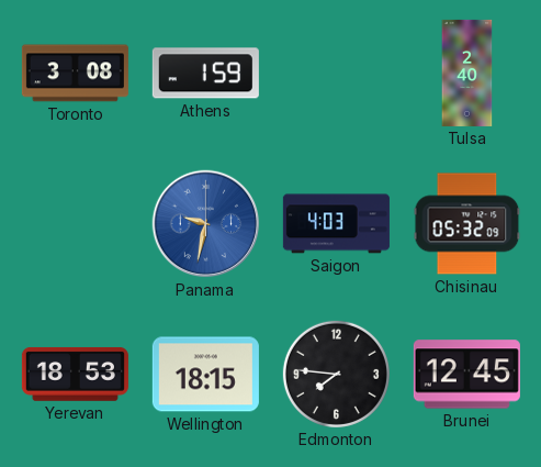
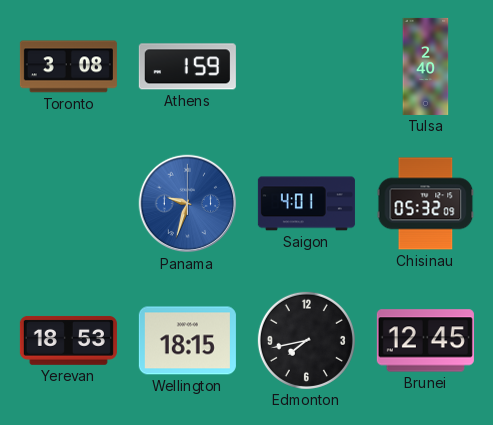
Panama: 9:32 -> 9:33
Saigon: 4:03 -> 4:01
Edmonton: 7:46 -> 7:43
